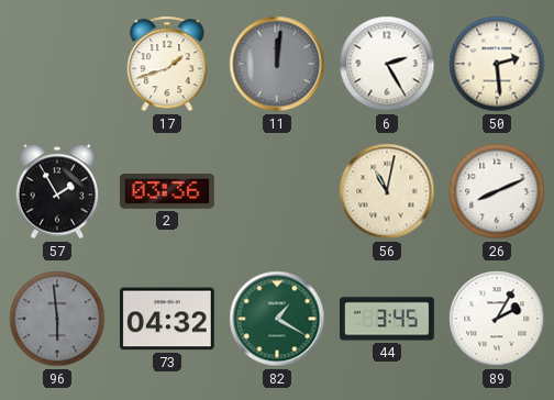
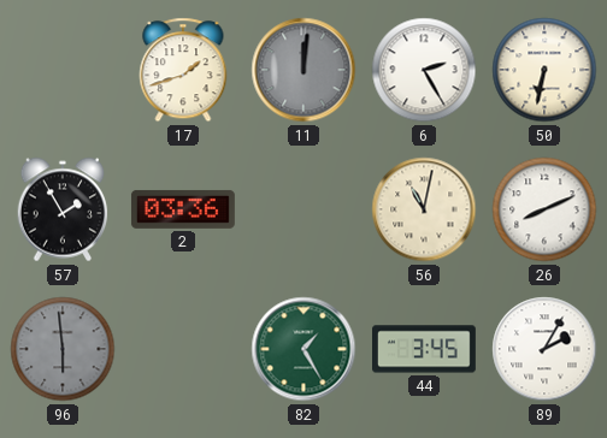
50: 2:29 -> 6:32
73: 04:32 -> none
82: 1:20 -> 1:25
